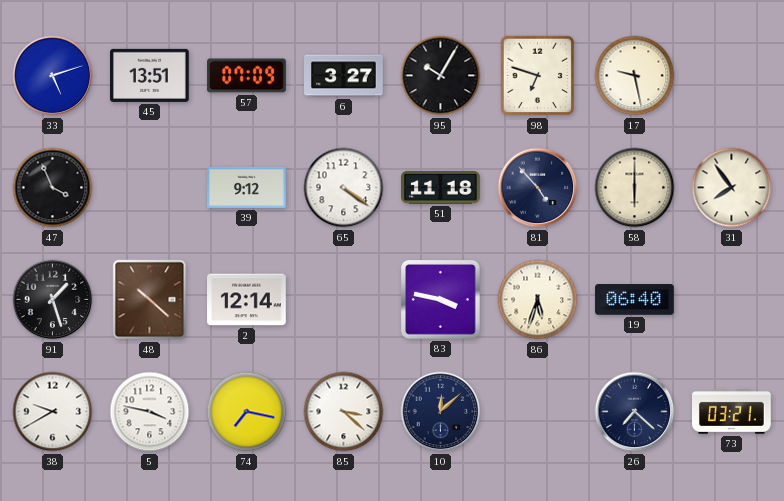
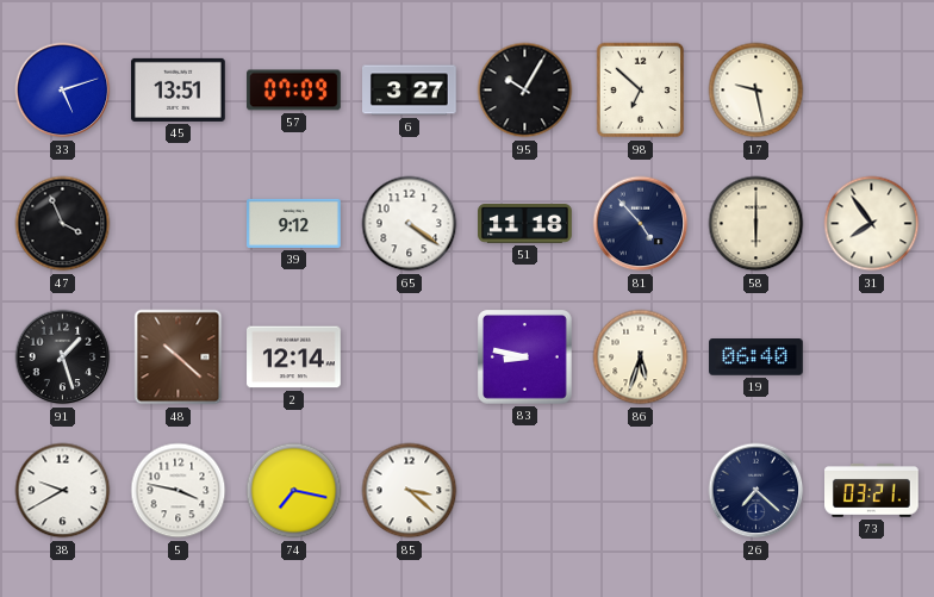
98: 6:48 -> 6:52
83: 3:47 -> 8:47
10: 12:08 -> none
